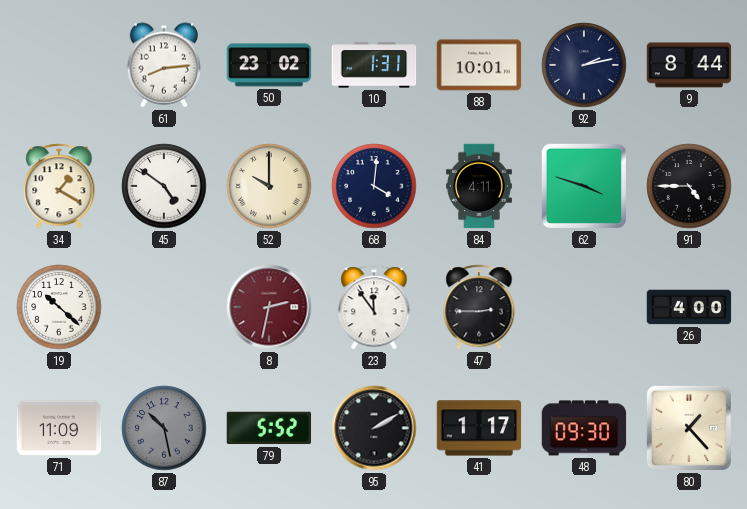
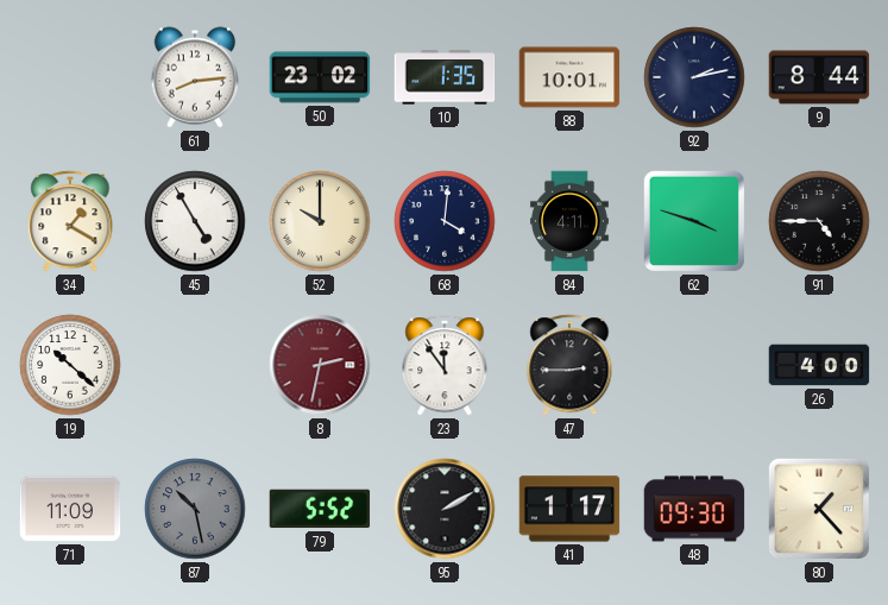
10: 1:31 -> 1:35
45: 4:51 -> 4:55
